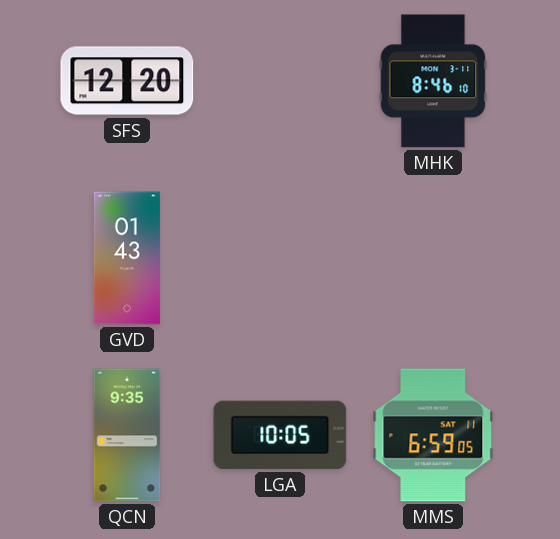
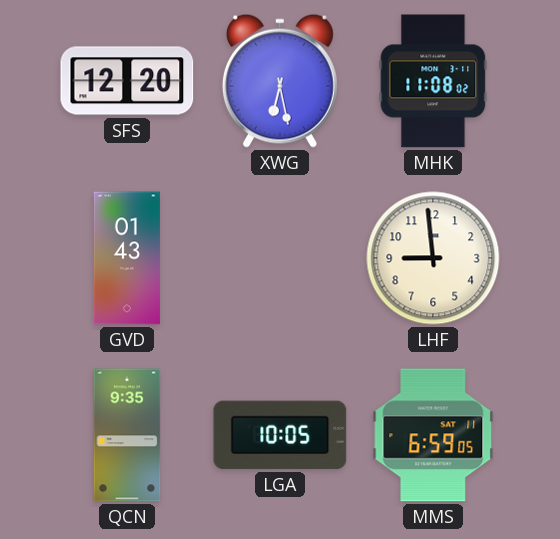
XWG: none -> 6:28
MHK: 8:46 -> 11:08
LHF: none -> 8:59
